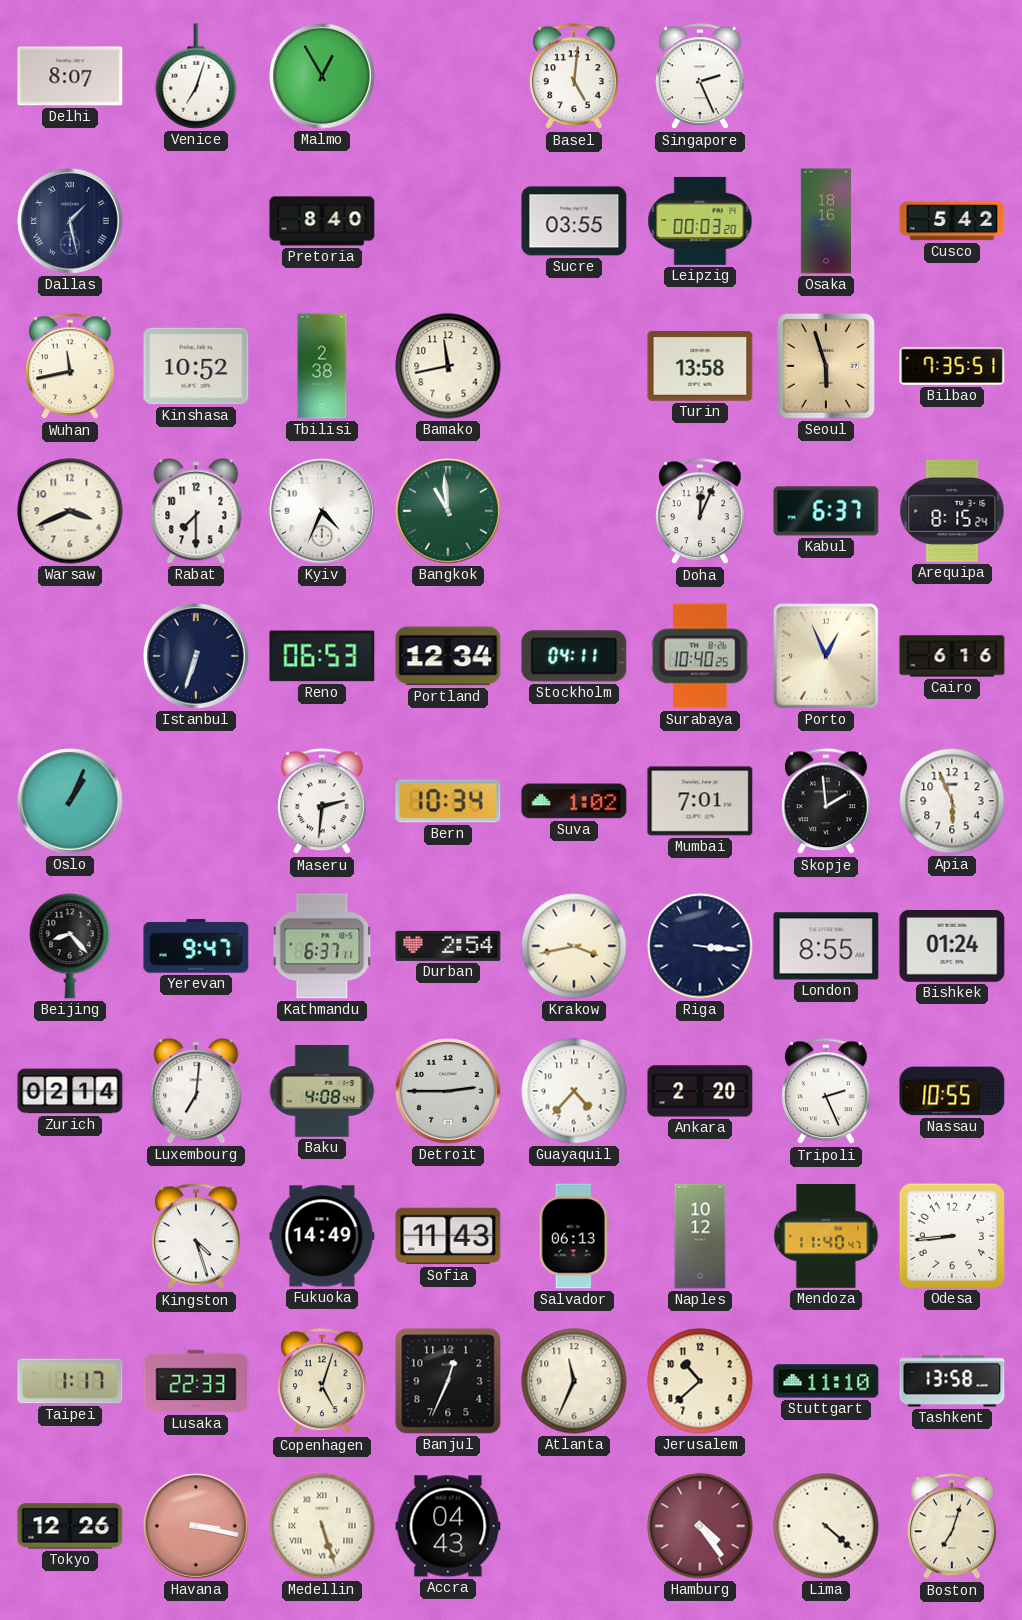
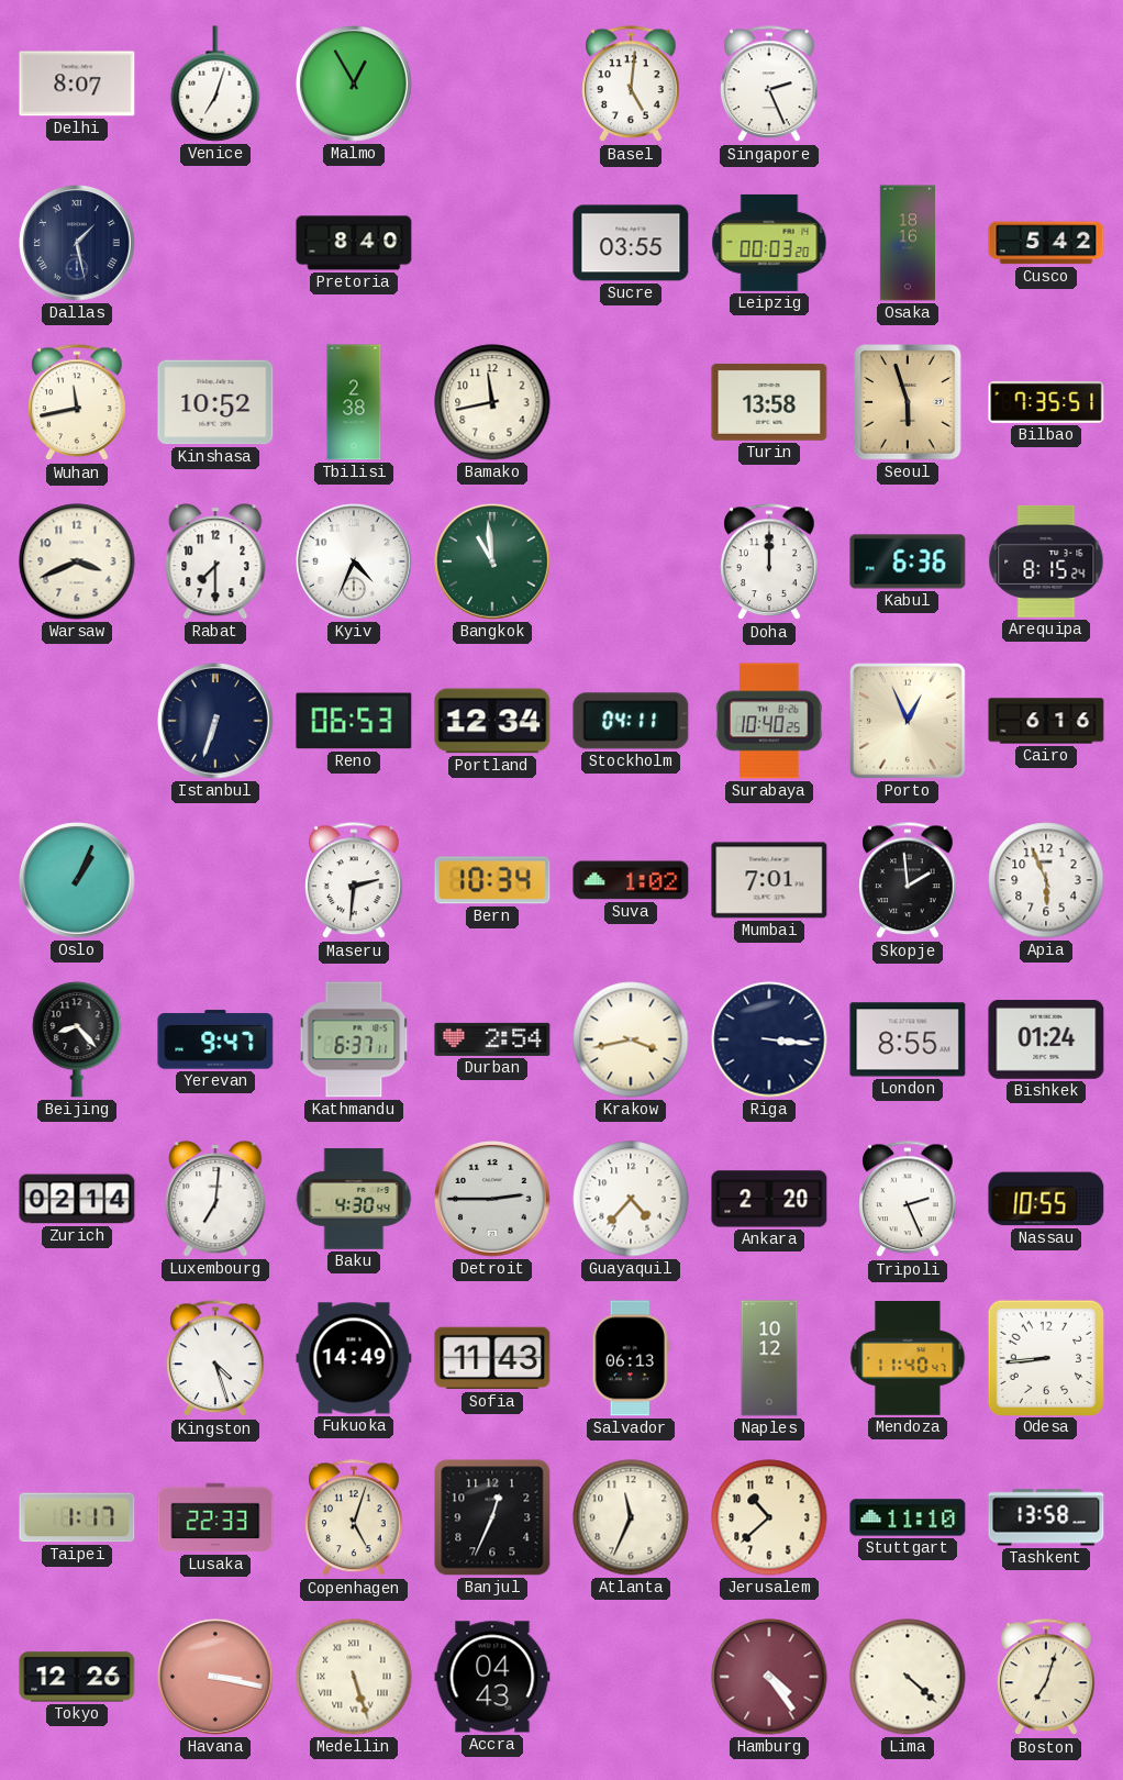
Doha: 12:04 -> 12:00
Kabul: 6:37 -> 6:36
Baku: 4:08 -> 4:30
